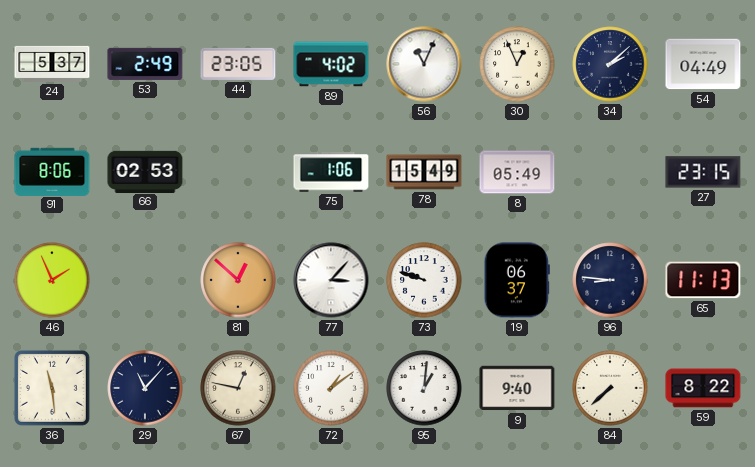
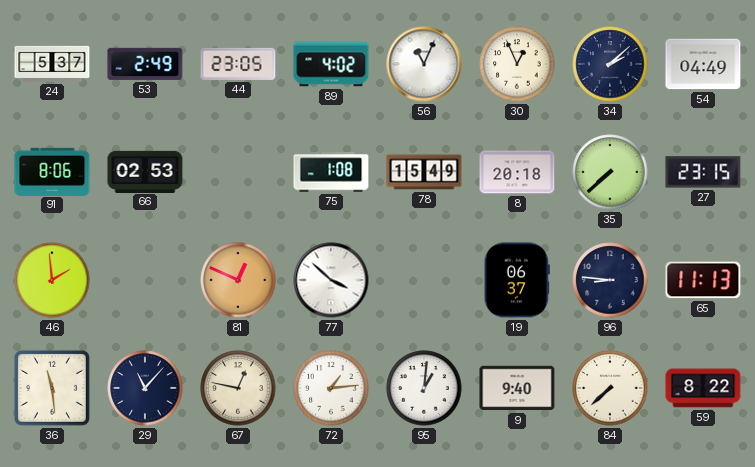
75: 1:06 -> 1:08
8: 05:49 -> 20:18
35: none -> 7:38
46: 1:56 -> 1:59
81: 12:52 -> 12:49
77: 3:07 -> 3:52
73: 9:48 -> none
72: 1:09 -> 1:14
